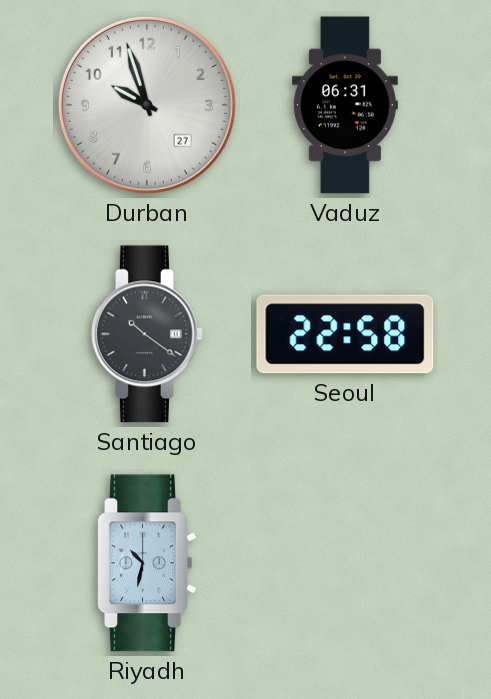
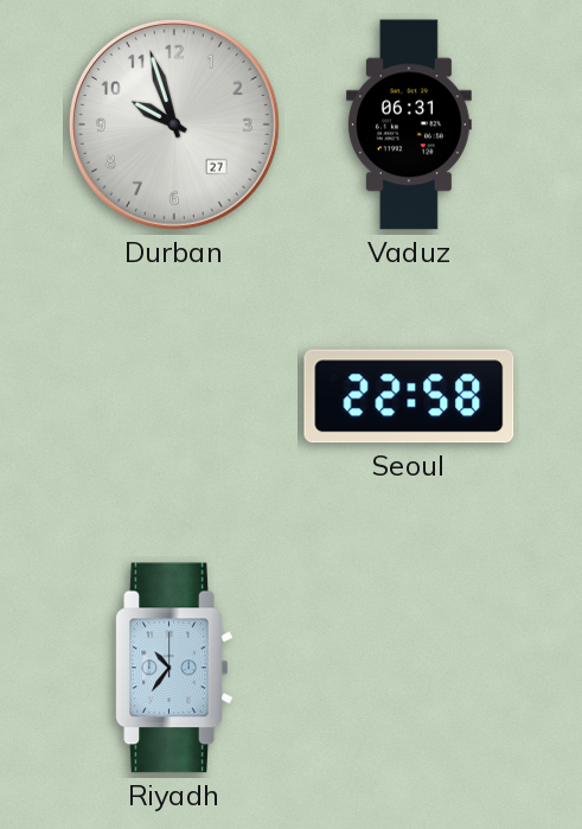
Santiago: 10:21 -> none
Riyadh: 10:32 -> 10:36
